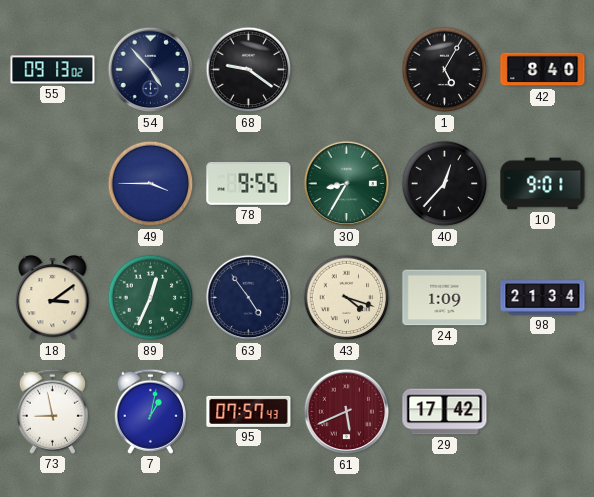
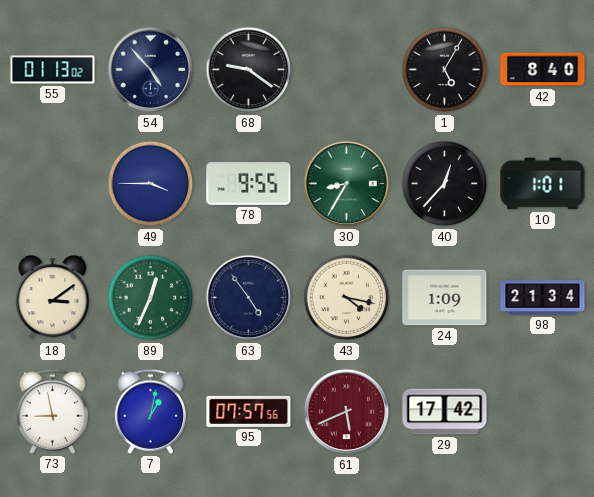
55: 09:13 -> 01:13
10: 9:01 -> 1:01
43: 4:18 -> 4:17
95: 07:57:43 -> 07:57:56
